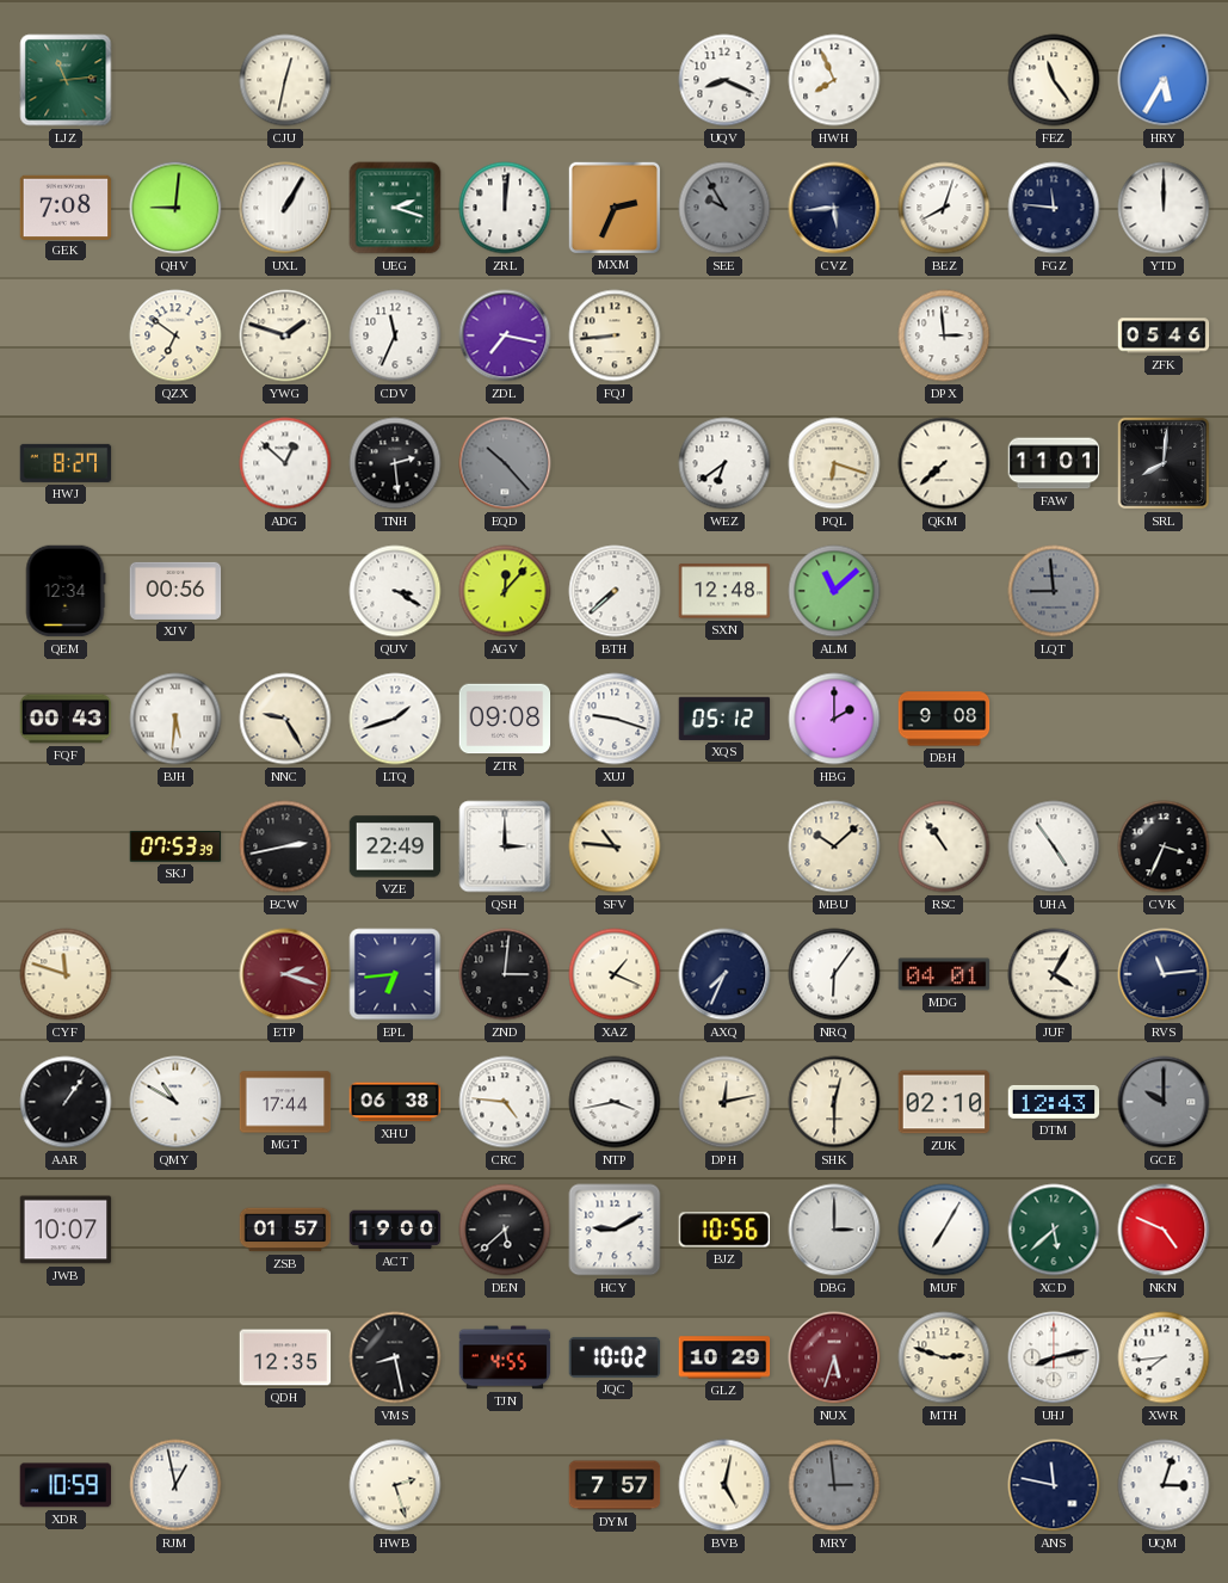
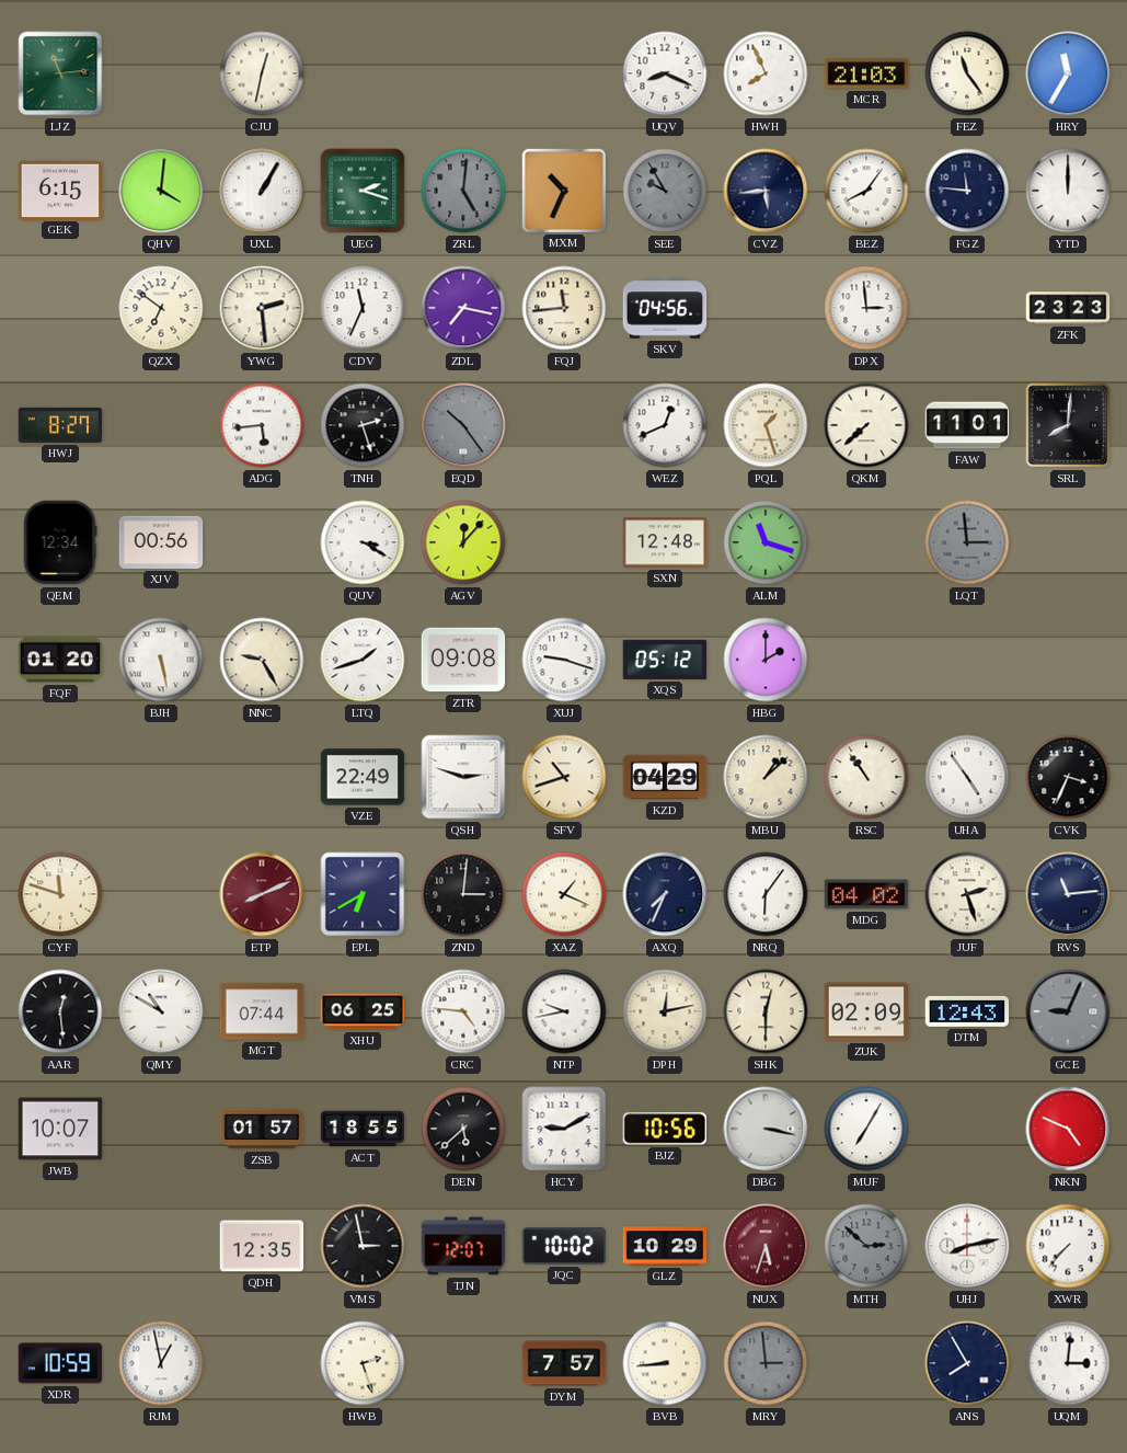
MCR: none -> 21:03
HRY: 5:35 -> 11:35
GEK: 7:08 -> 6:15
QHV: 9:01 -> 4:01
ZRL: 12:01 -> 5:01
ZRL dial: white -> grey
MXM: 2:34 -> 10:34
BEZ: 8:03 -> 8:06
YWG: 1:48 -> 2:29
FQJ: 8:44 -> 11:44
SKV: none -> 04:56
ZFK: 05:46 -> 23:23
ADG: 12:52 -> 5:44
TNH: 2:29 -> 2:27
EQD: 10:23 -> 10:24
WEZ: 6:39 -> 12:41
PQL: 6:18 -> 1:27
BTH: 7:38 -> none
ALM: 11:08 -> 11:18
LQT: 8:59 -> 2:59
FQF: 00:43 -> 01:20
BJH: 5:31 -> 5:28
DBH: 9:08 -> none
SKJ: 07:53 -> none
BCW: 2:43 -> none
QSH: 3:00 -> 2:48
SFV: 10:46 -> 10:42
KZD: none -> 04:29
MBU: 10:08 -> 1:08
ETP: 2:18 -> 8:11
EPL: 6:44 -> 6:40
MDG: 04:01 -> 04:02
JUF: 4:05 -> 2:27
AAR: 1:06 -> 12:29
MGT: 17:44 -> 07:44
XHU: 06:38 -> 06:25
NTP: 3:43 -> 9:43
ZUK: 02:10 -> 02:09
GCE: 10:00 -> 9:04
ACT: 19:00 -> 18:55
DBG: 3:00 -> 3:17
XCD: 5:38 -> none
VMS: 8:28 -> 2:58
TJN: 4:55 -> 12:07
MTH: 2:48 -> 2:52
MTH dial: cream -> grey
XWR: 7:44 -> 7:37
BVB: 5:02 -> 8:44
ANS: 11:47 -> 7:55
UQM: 3:03 -> 3:01
